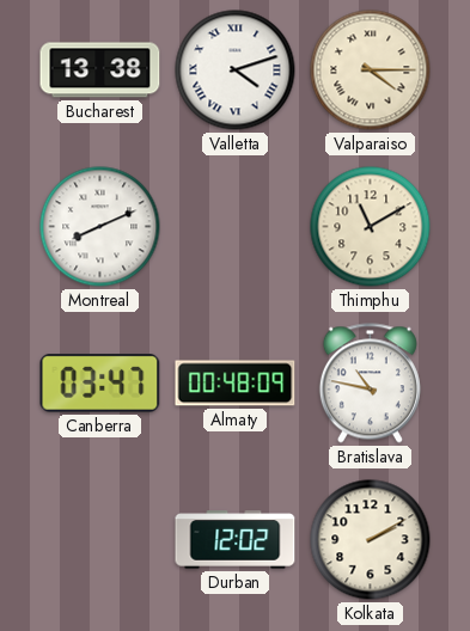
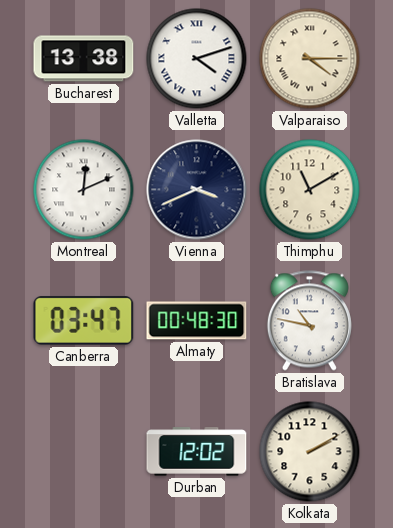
Montreal: 8:11 -> 12:11
Vienna: none -> 3:41
Almaty: 00:48:09 -> 00:48:30
